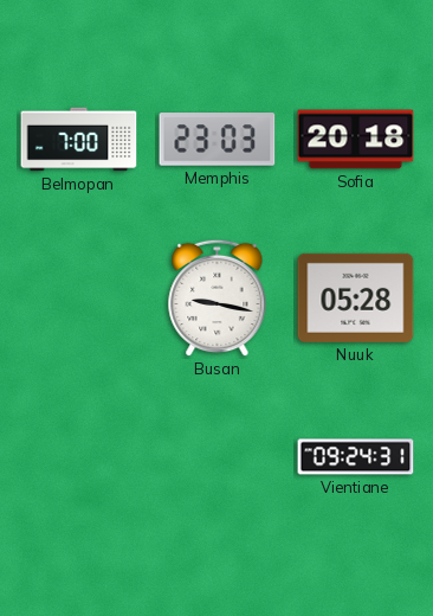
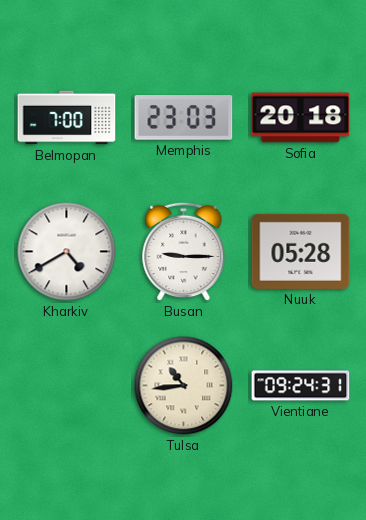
Kharkiv: none -> 4:40
Busan: 9:17 -> 9:15
Tulsa: none -> 10:44
